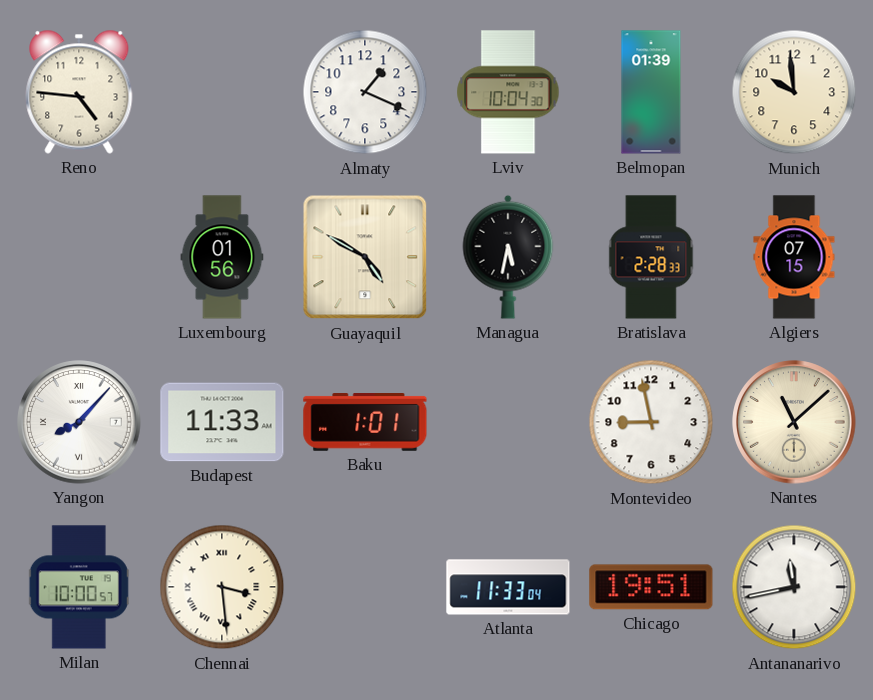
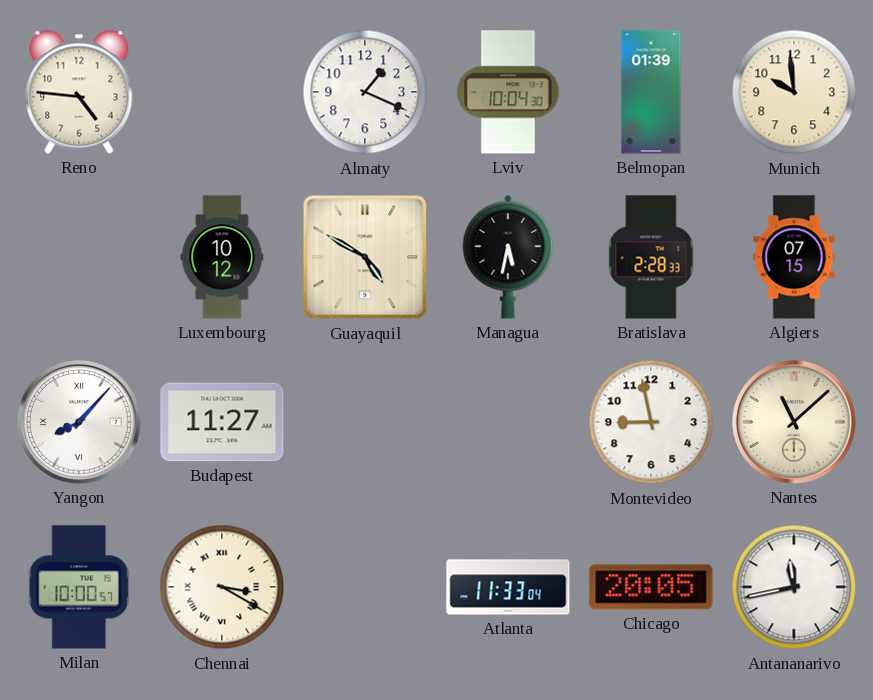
Luxembourg: 01:56 -> 10:12
Budapest: 11:33 -> 11:27
Baku: 1:01 -> none
Chennai: 3:29 -> 3:20
Chicago: 19:51 -> 20:05
